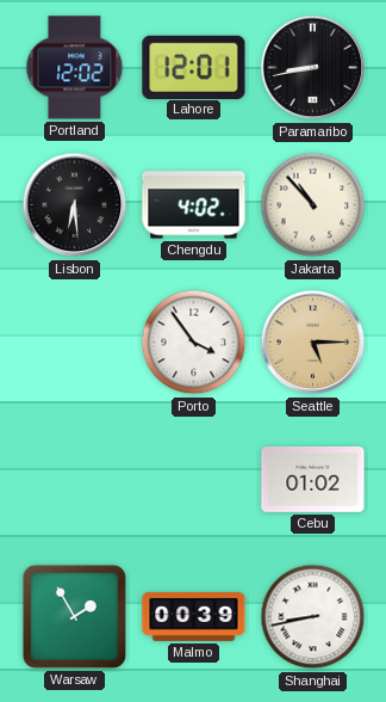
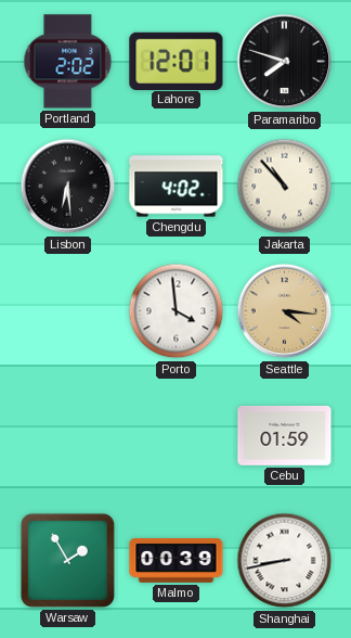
Portland: 12:02 -> 2:02
Paramaribo: 8:43 -> 7:48
Porto: 3:54 -> 3:59
Seattle: 5:15 -> 4:16
Cebu: 01:02 -> 01:59
